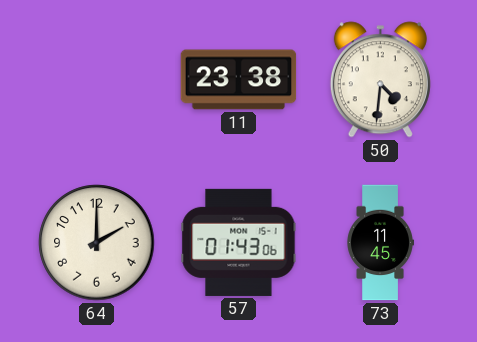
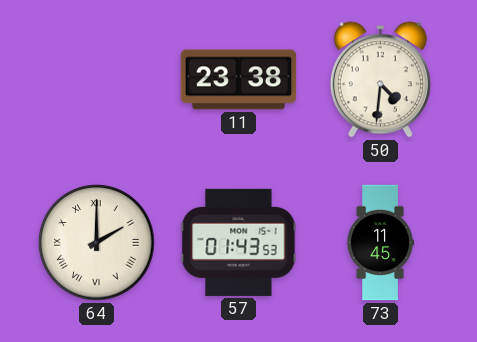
64 numerals: Arabic -> Roman
57: 01:43:06 -> 01:43:53
